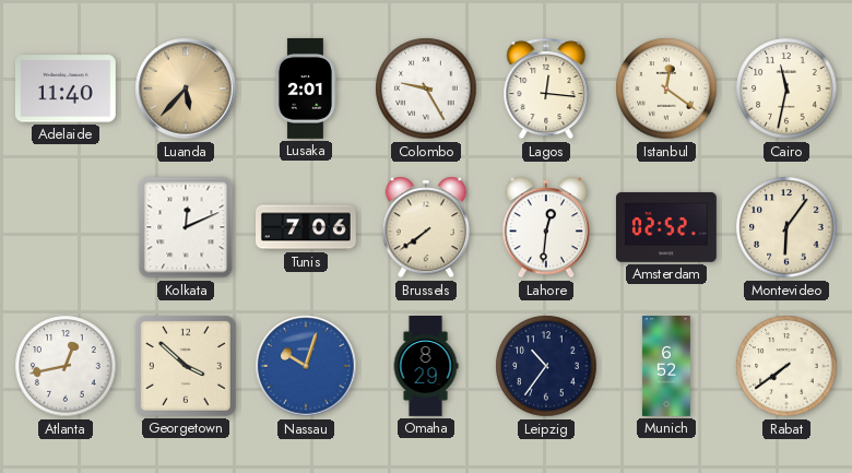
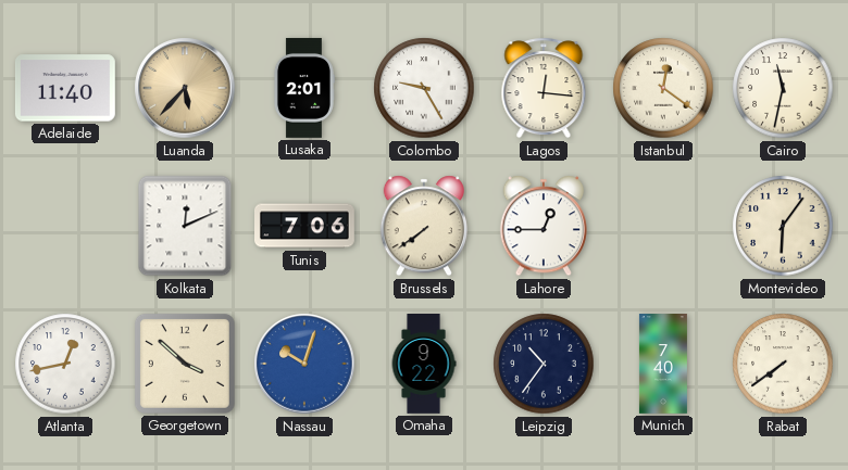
Lahore: 12:31 -> 12:45
Amsterdam: 02:52 -> none
Omaha: 8:29 -> 9:22
Munich: 6:52 -> 7:40
